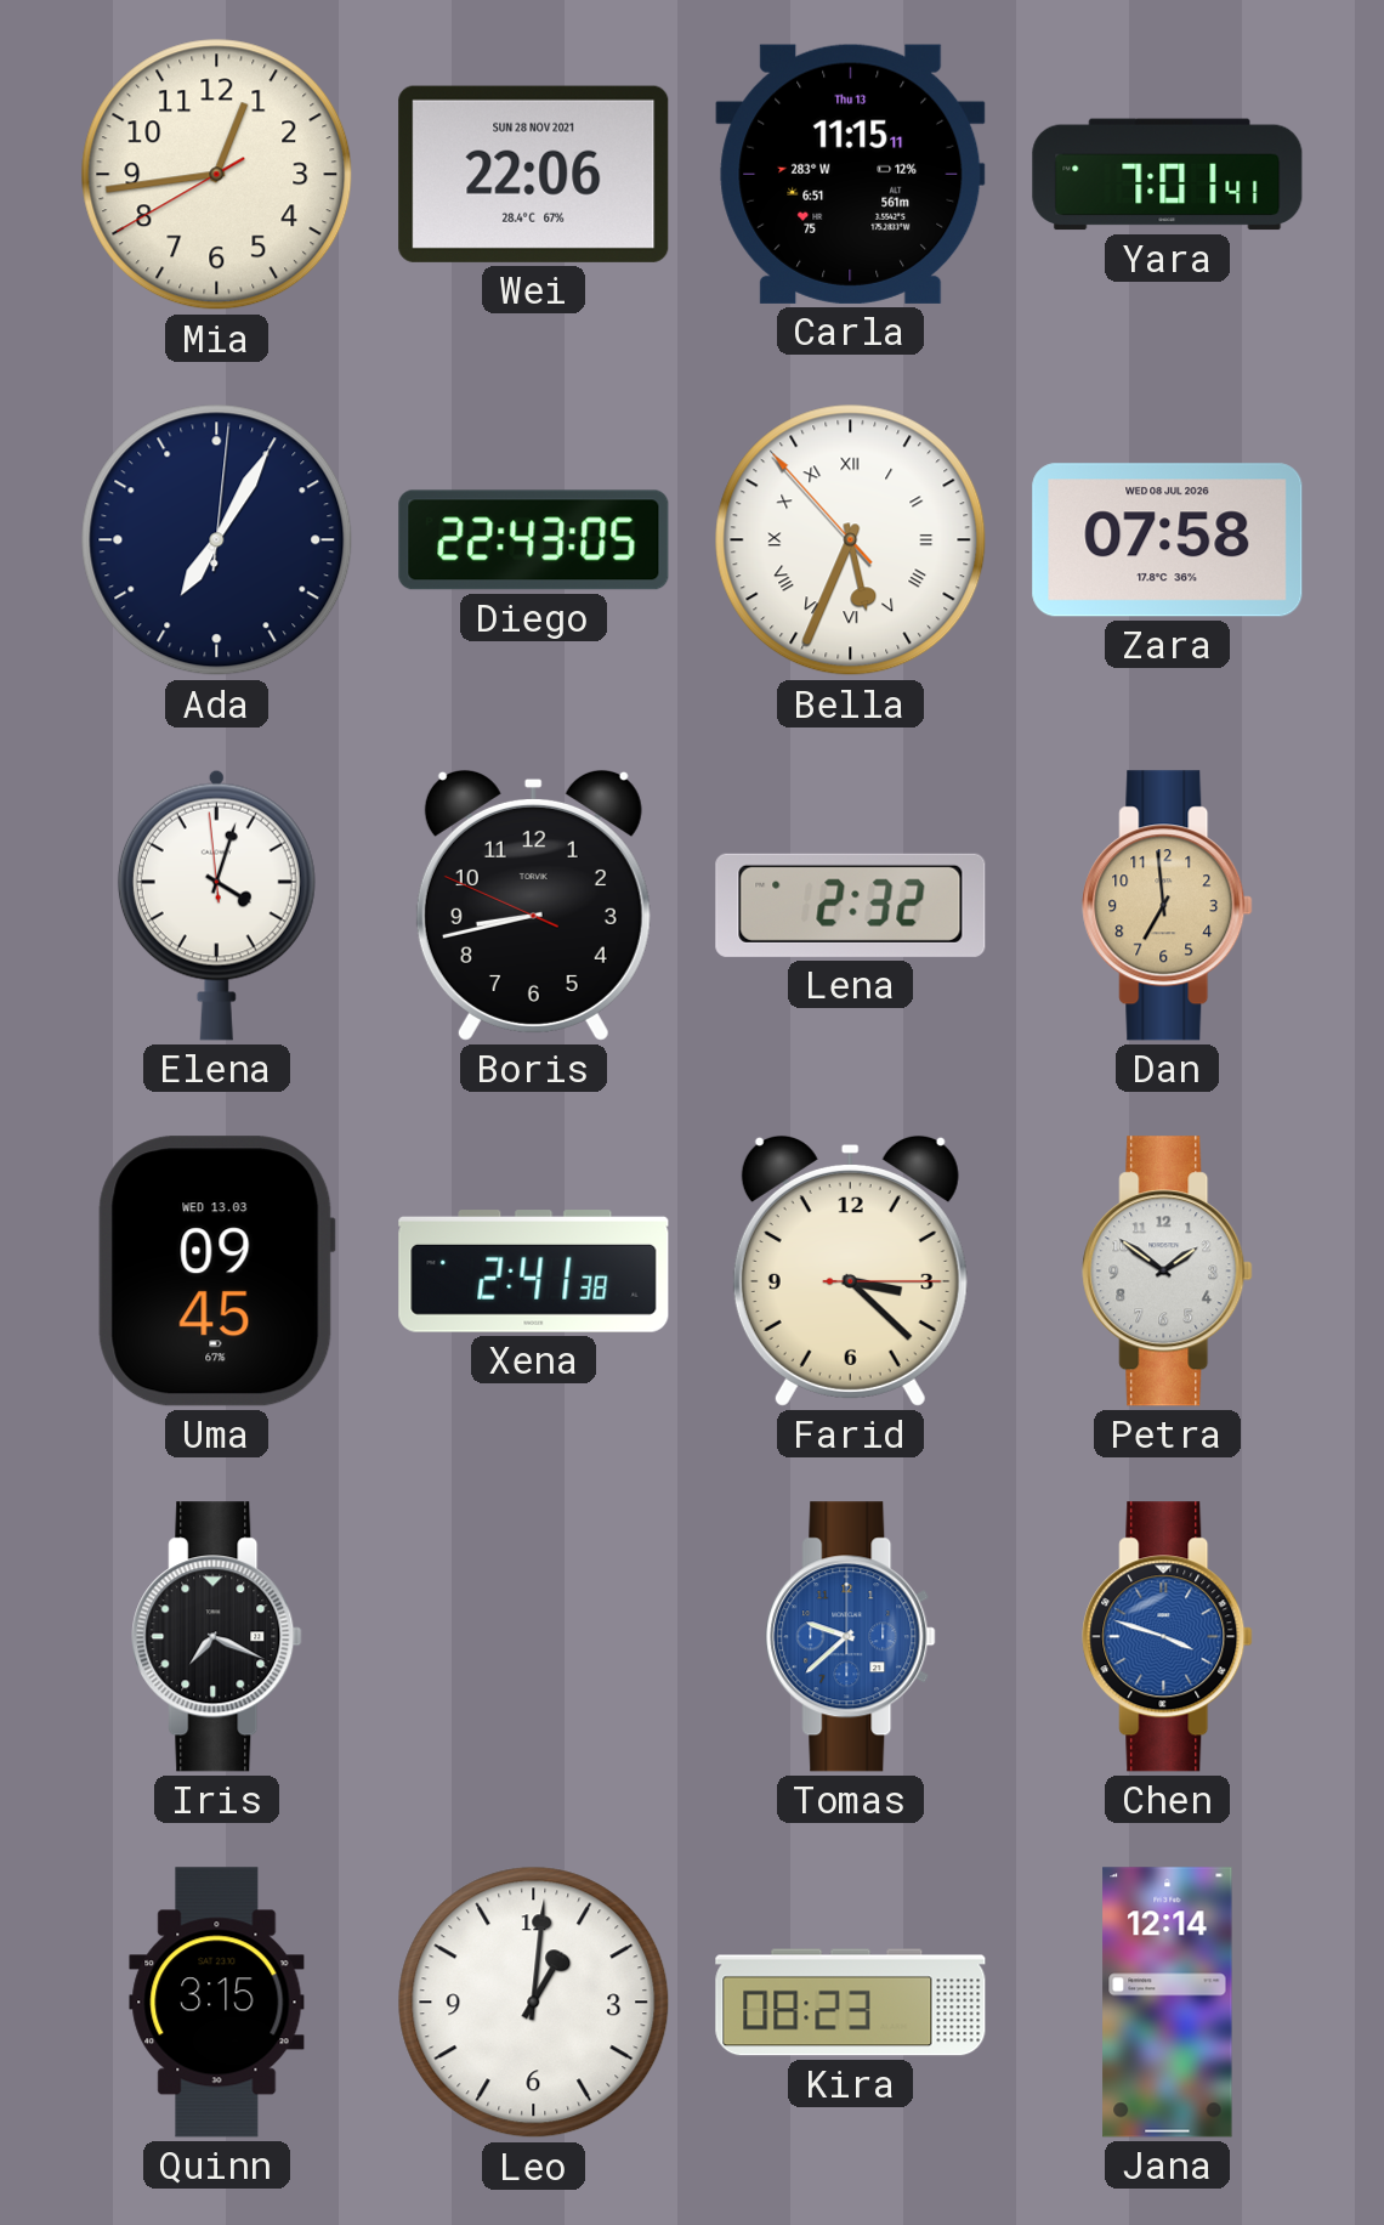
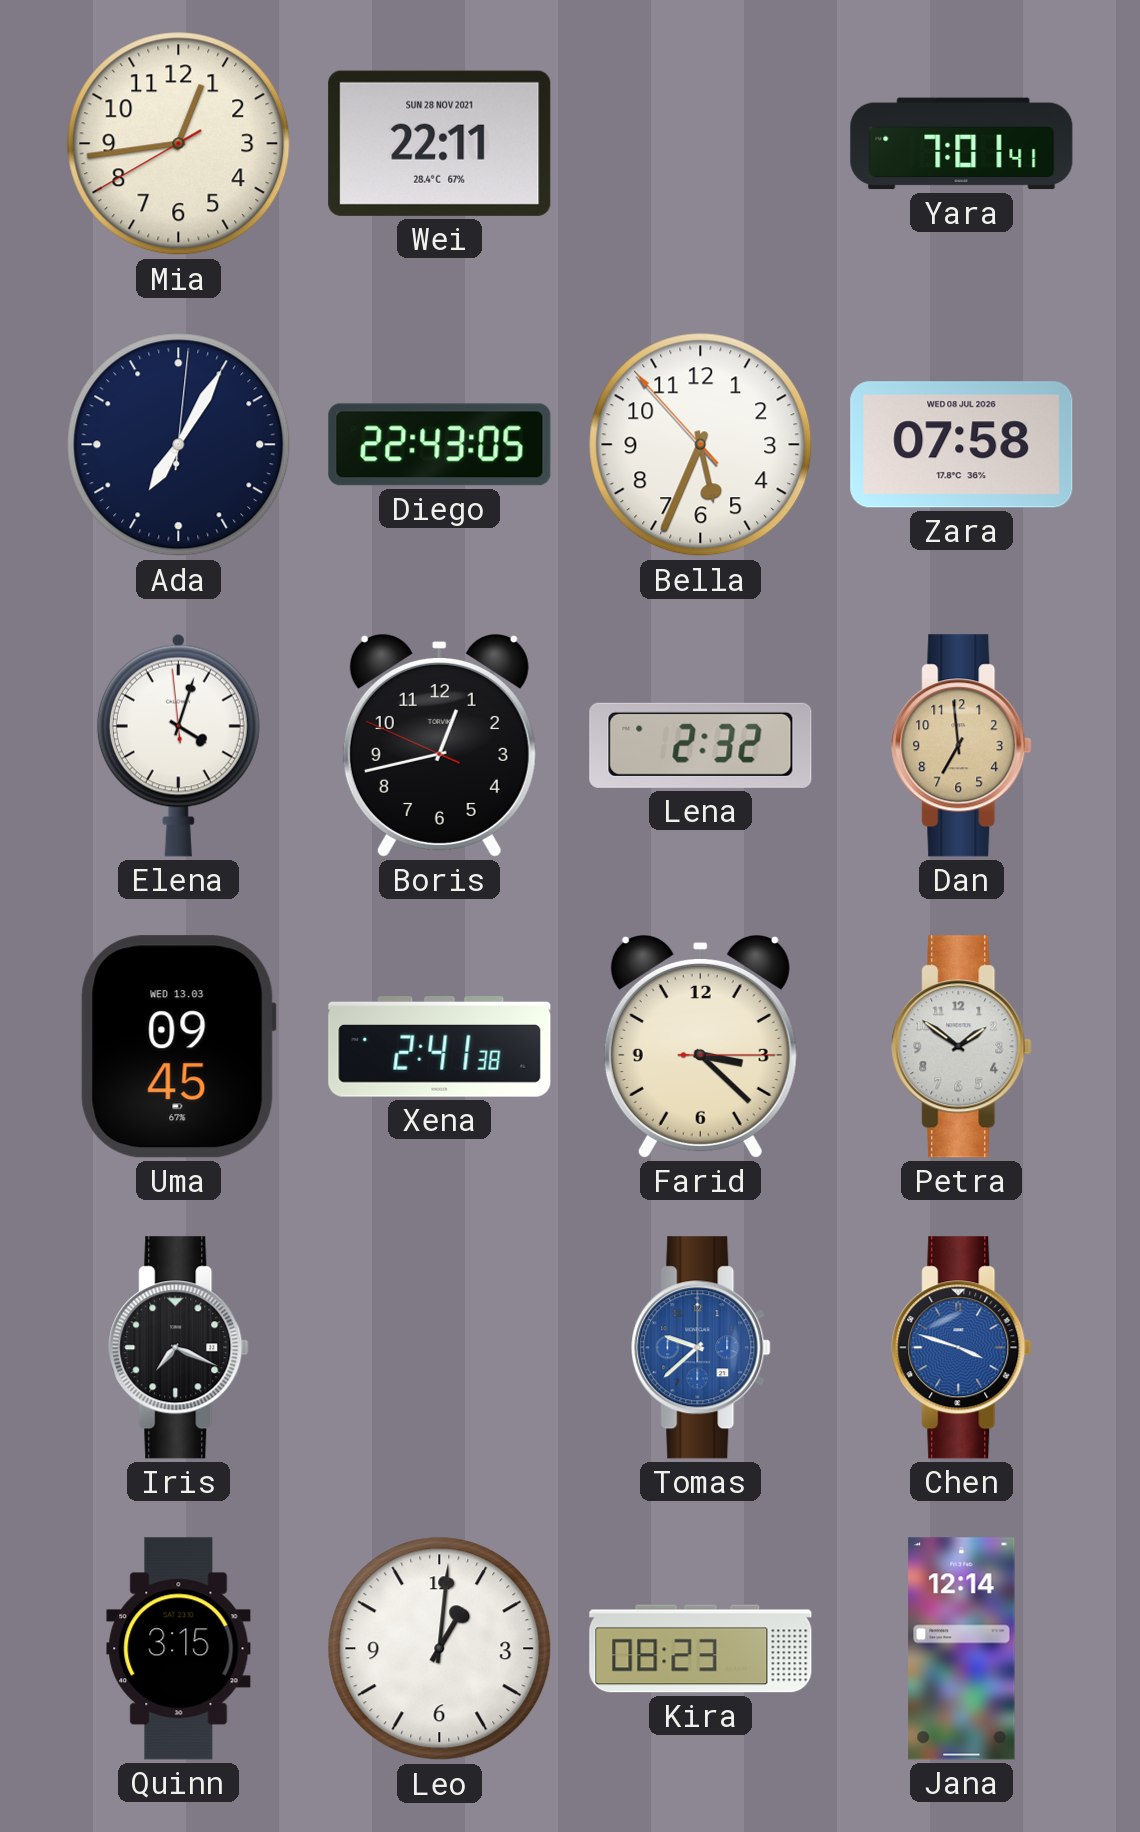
Wei: 22:06 -> 22:11
Carla: 11:15 -> none
Bella numerals: Roman -> Arabic
Boris: 8:42 -> 12:42
